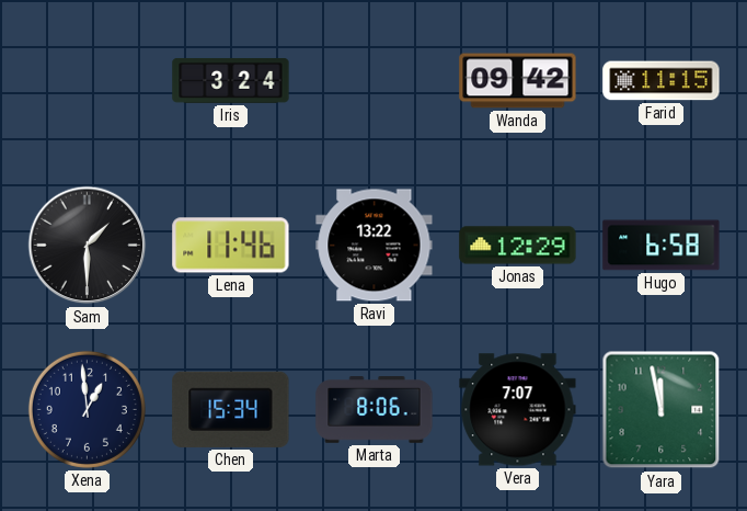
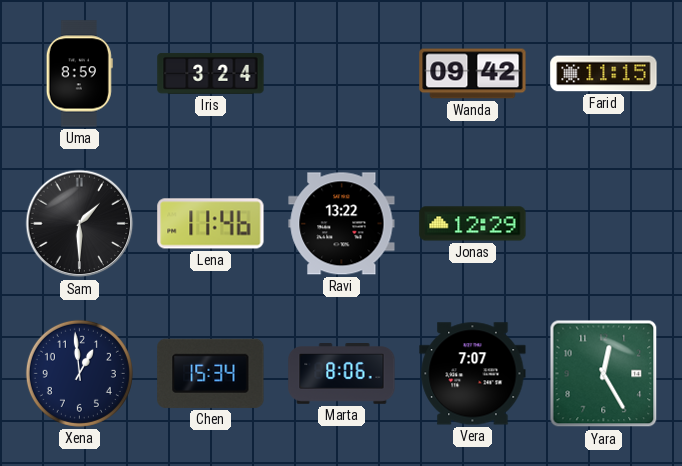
Uma: none -> 8:59
Hugo: 6:58 -> none
Yara: 11:58 -> 12:25
